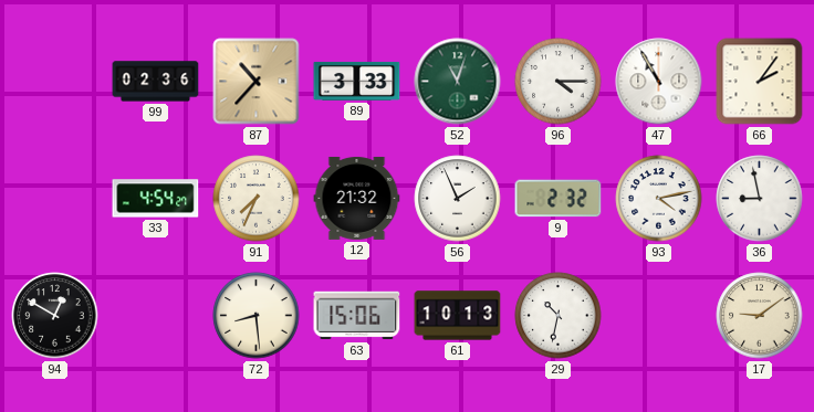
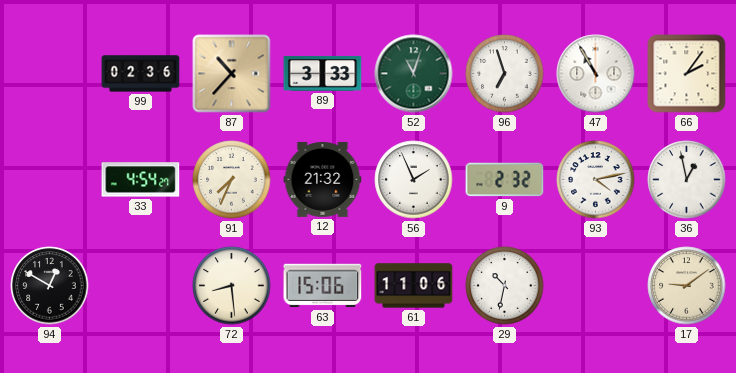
96: 4:15 -> 6:57
36: 8:58 -> 12:58
61: 10:13 -> 11:06
